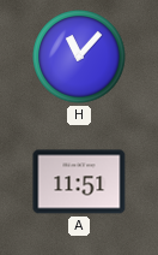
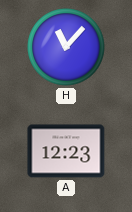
A: 11:51 -> 12:23
